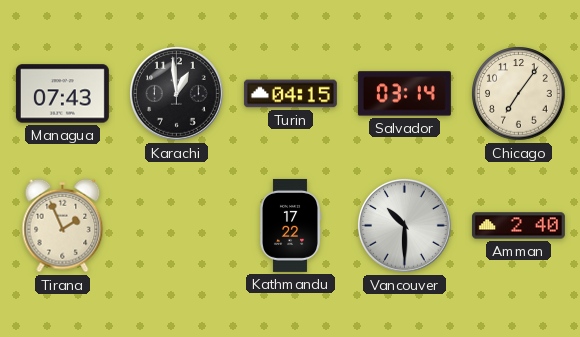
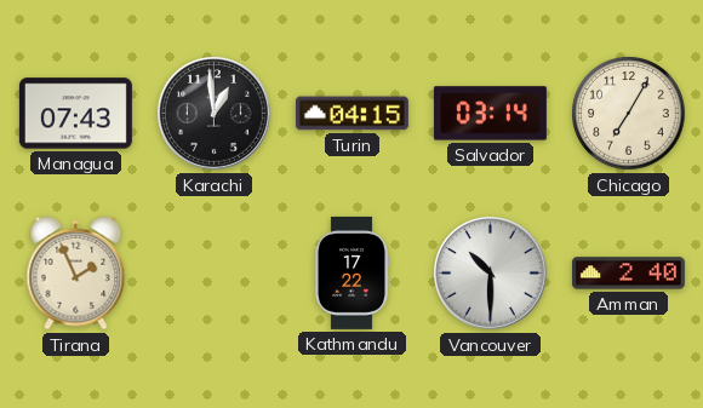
Chicago: 7:06 -> 7:05
